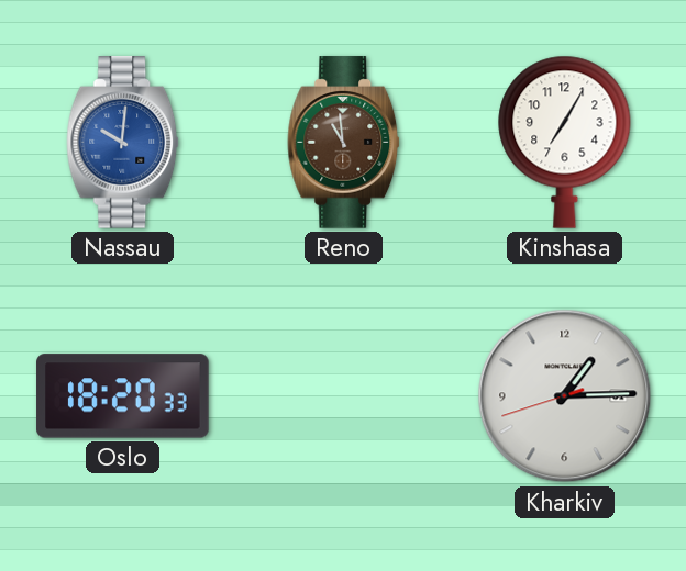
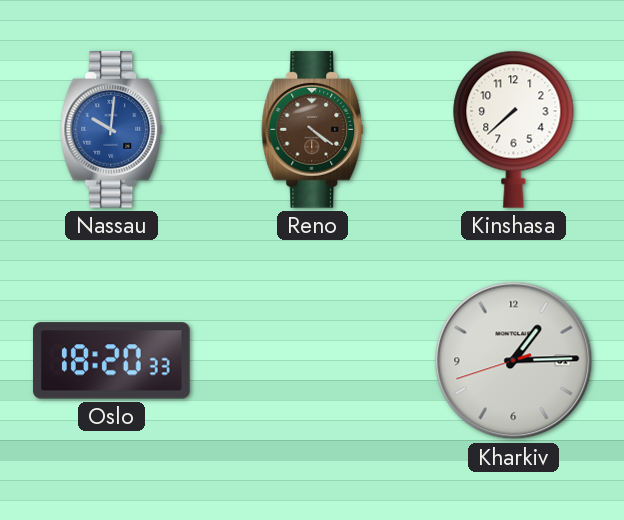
Reno: 10:59 -> 4:21
Kinshasa: 7:05 -> 7:38
